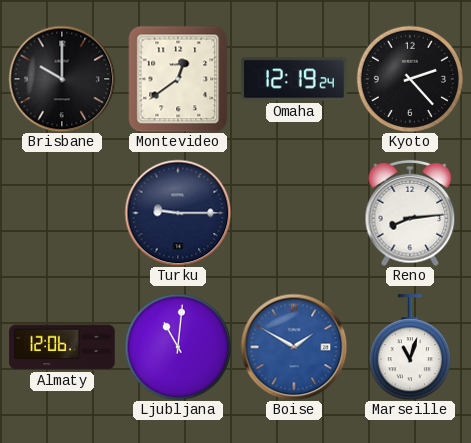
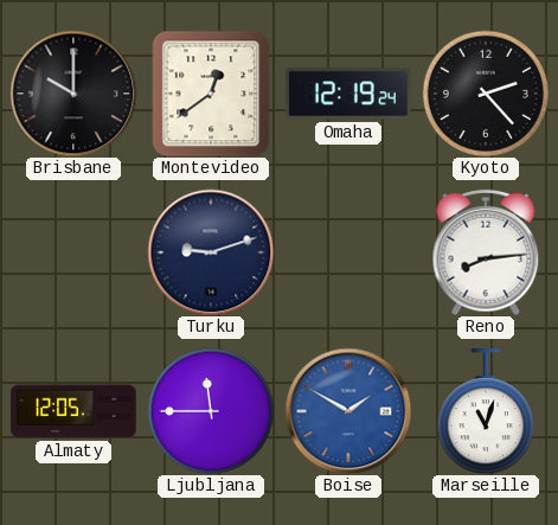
Turku: 9:15 -> 9:12
Almaty: 12:06 -> 12:05
Ljubljana: 11:01 -> 11:45
